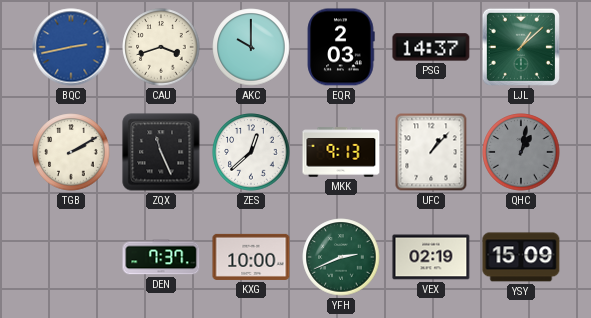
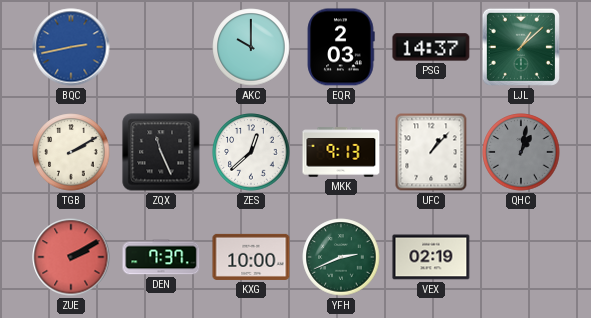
CAU: 3:42 -> none
ZUE: none -> 2:10
YSY: 15:09 -> none
